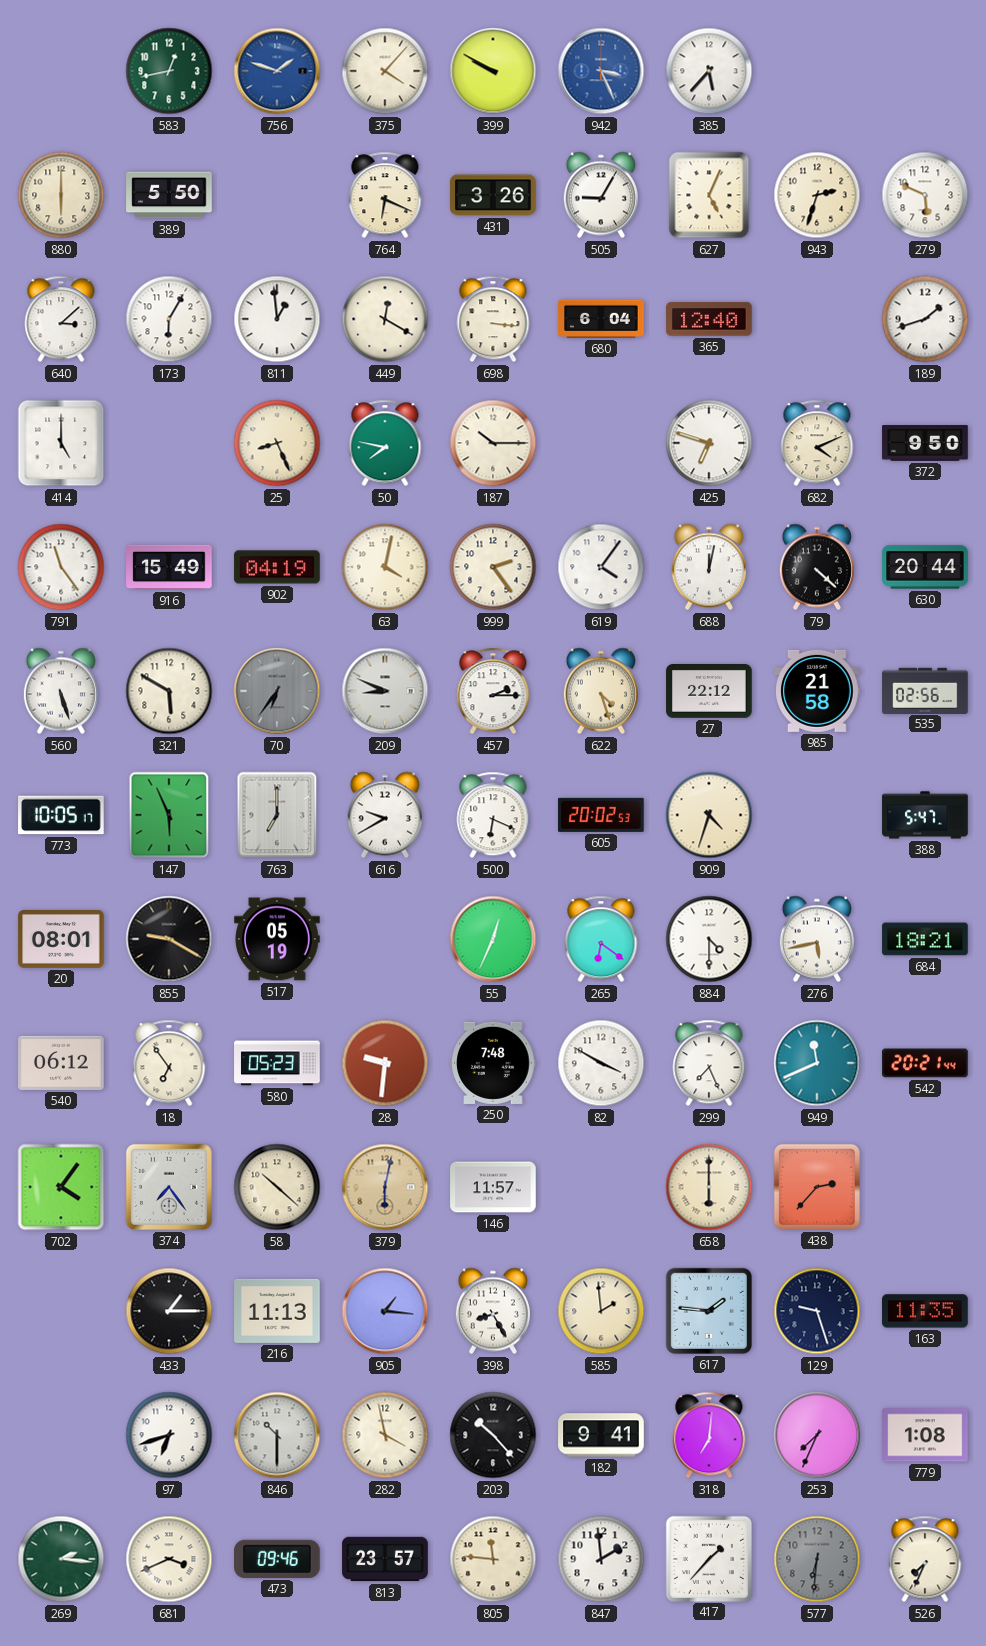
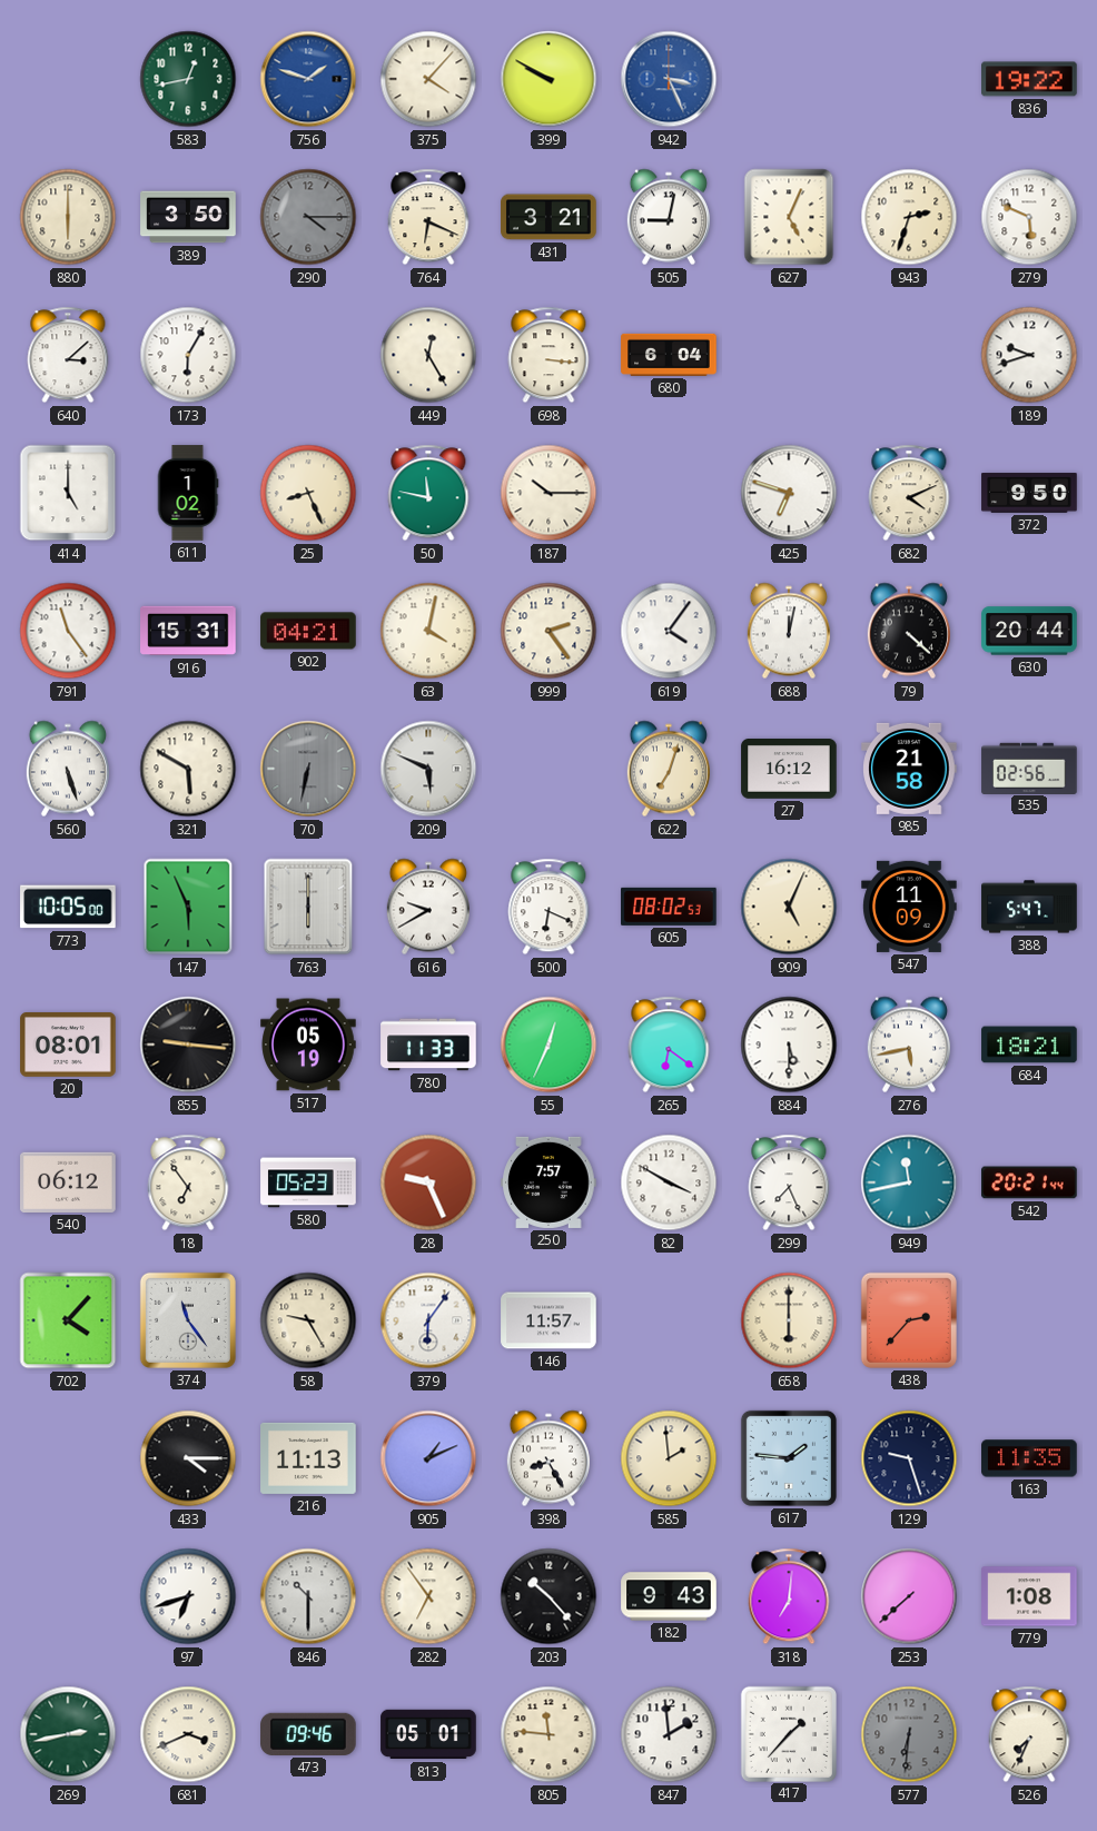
385: 5:37 -> none
836: none -> 19:22
389: 5:50 -> 3:50
290: none -> 4:15
431: 3:26 -> 3:21
505: 9:05 -> 9:02
811: 12:59 -> none
449: 12:20 -> 12:25
365: 12:40 -> none
189: 1:42 -> 9:42
611: none -> 1:02
50: 7:47 -> 11:47
916: 15:49 -> 15:31
902: 04:19 -> 04:21
70: 6:36 -> 6:32
209: 8:49 -> 5:49
457: 2:15 -> none
622: 4:27 -> 7:03
27: 22:12 -> 16:12
773: 10:05:17 -> 10:05:00
763: 7:00 -> 6:00
605: 20:02 -> 08:02
909: 4:33 -> 5:04
547: none -> 11:09
855: 9:20 -> 9:16
780: none -> 11:33
884: 4:30 -> 5:30
28: 9:31 -> 9:26
250: 7:48 -> 7:57
949: 11:41 -> 11:43
702: 4:06 -> 4:07
374: 7:24 -> 11:24
58: 10:22 -> 9:25
379: 6:02 -> 6:06
379 dial: champagne -> white
433: 1:15 -> 4:15
905: 1:16 -> 1:11
282: 3:58 -> 6:54
182: 9:41 -> 9:43
253: 7:34 -> 7:38
269: 2:16 -> 2:43
813: 23:57 -> 05:01
